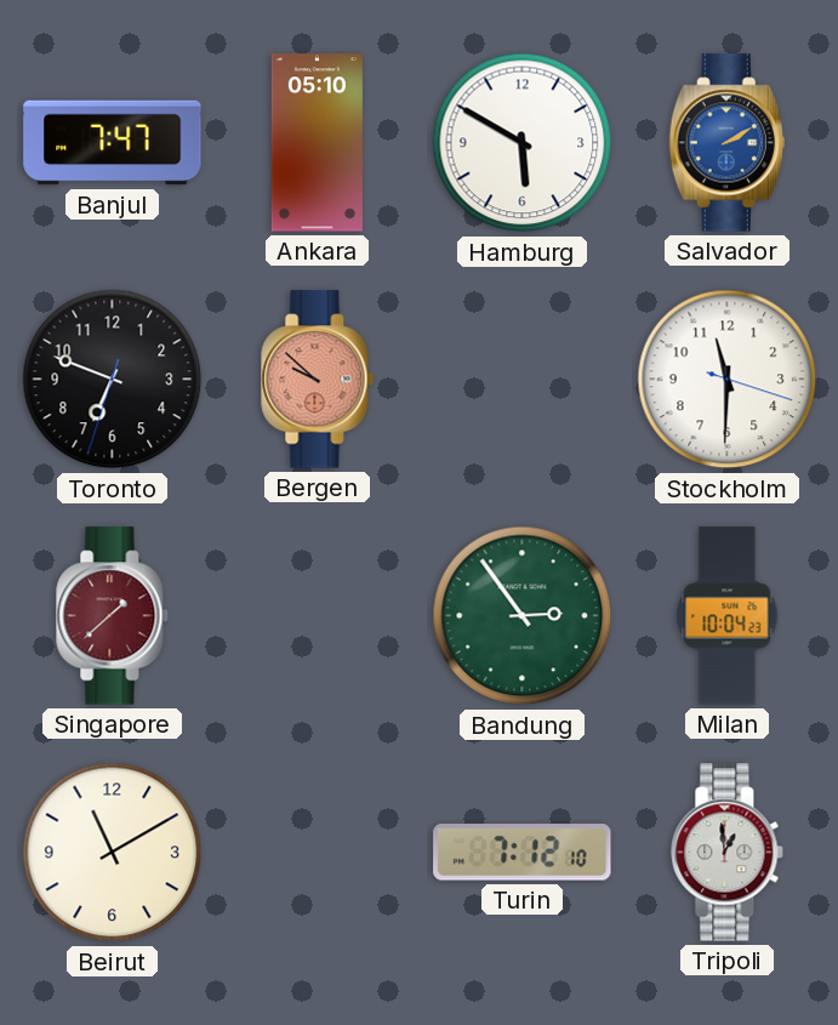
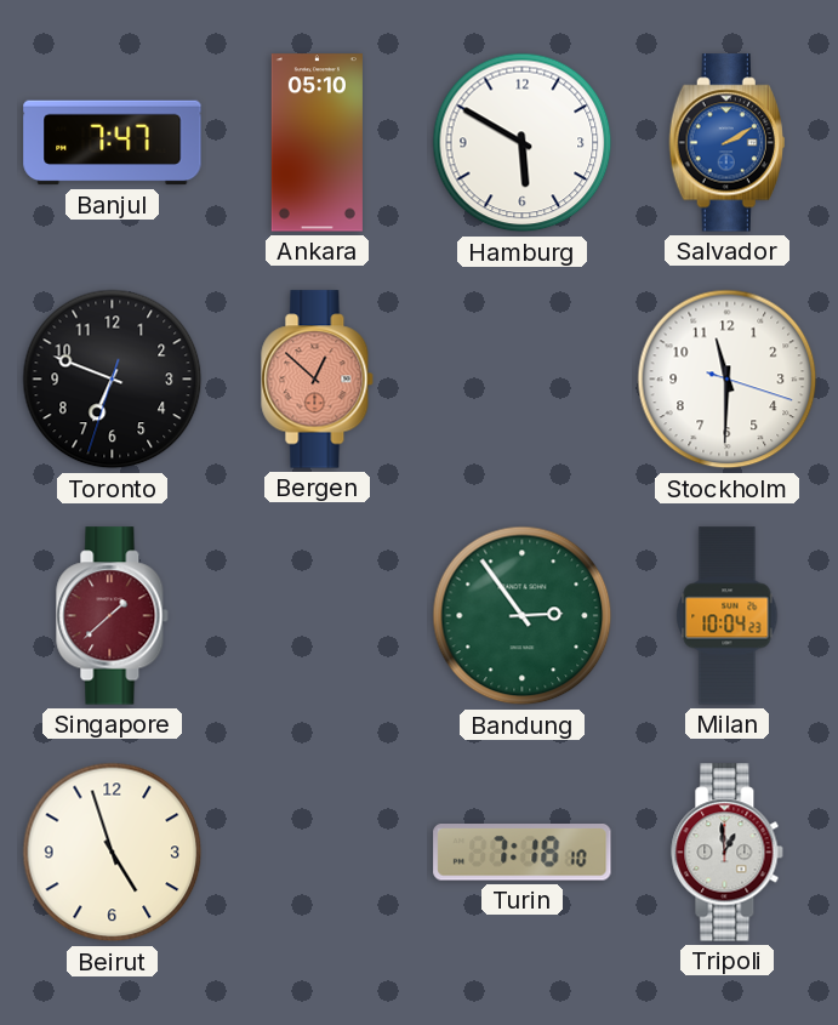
Bergen: 9:52 -> 12:52
Beirut: 11:10 -> 4:57
Turin: 7:12 -> 7:18
